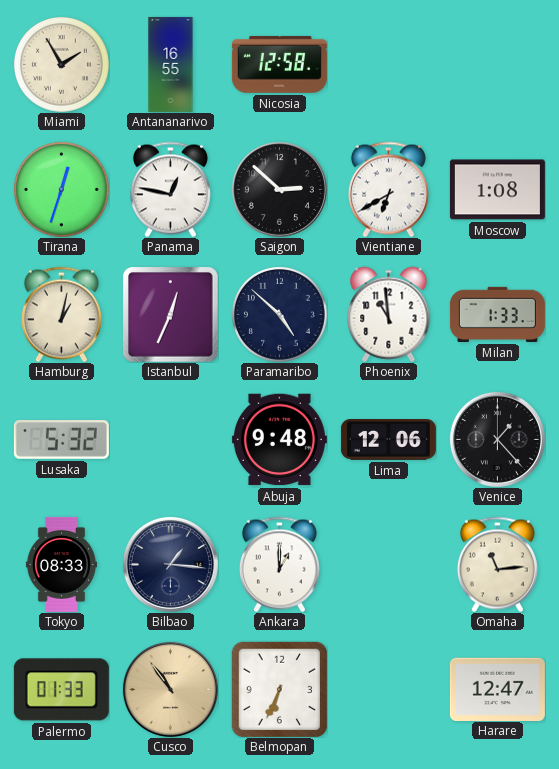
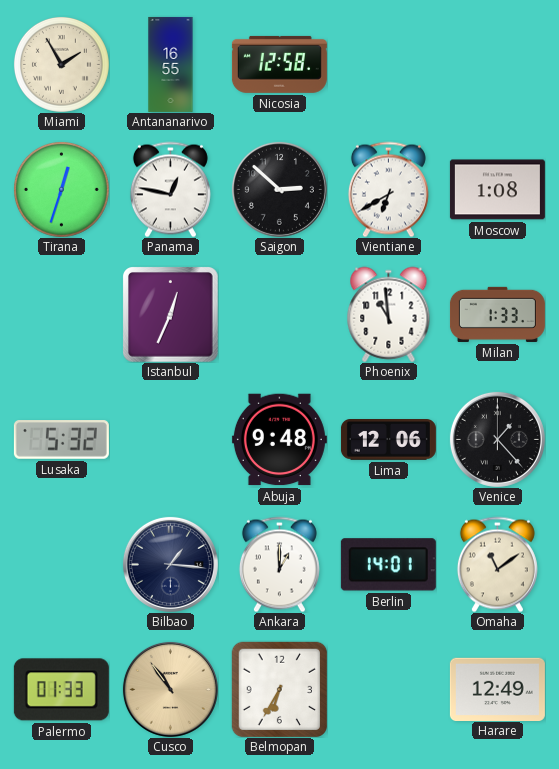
Hamburg: 1:02 -> none
Paramaribo: 4:52 -> none
Tokyo: 08:33 -> none
Berlin: none -> 14:01
Omaha: 11:14 -> 11:09
Belmopan: 6:34 -> 6:35
Harare: 12:47 -> 12:49
